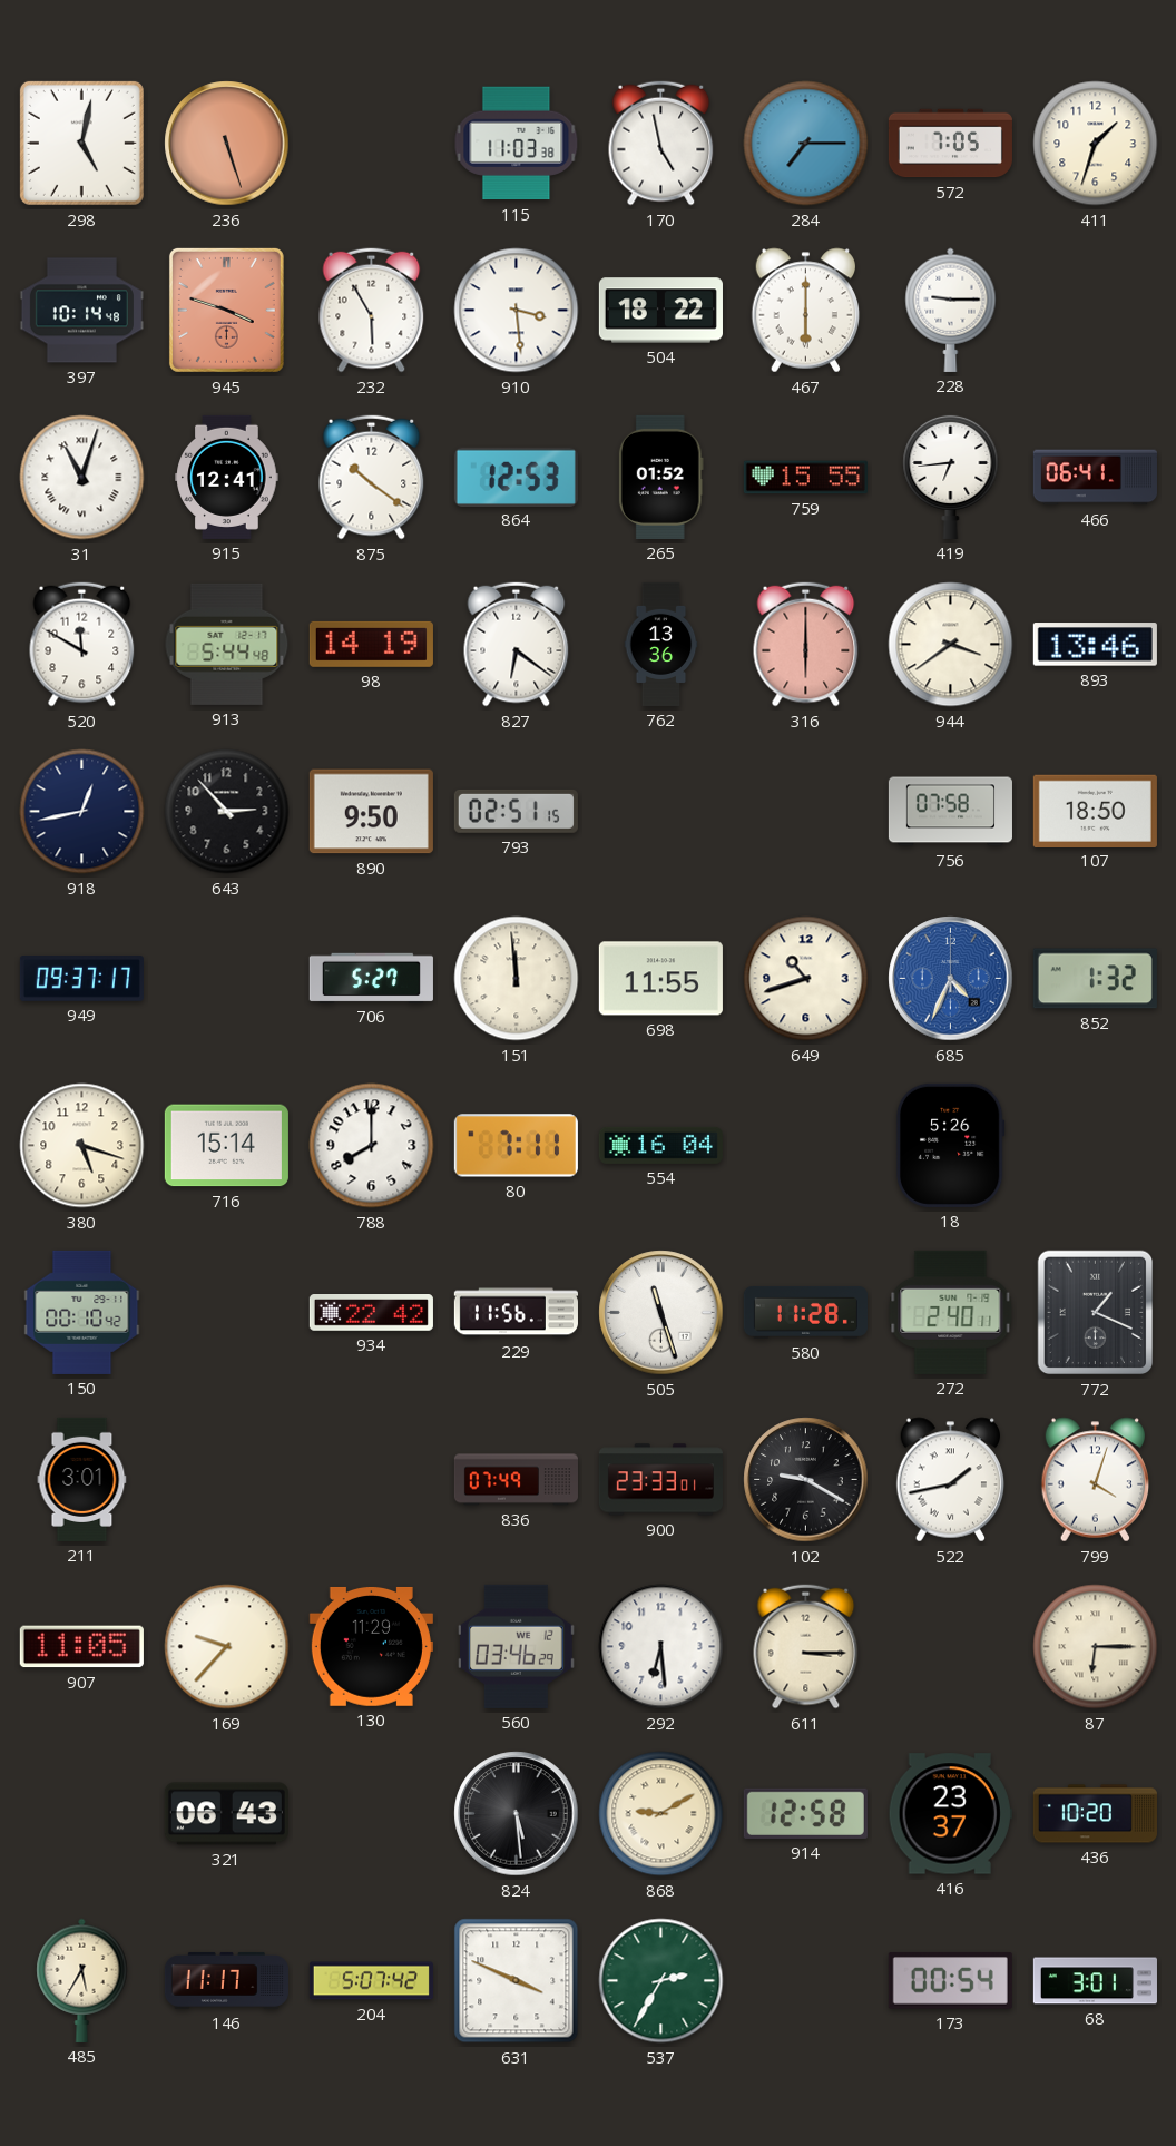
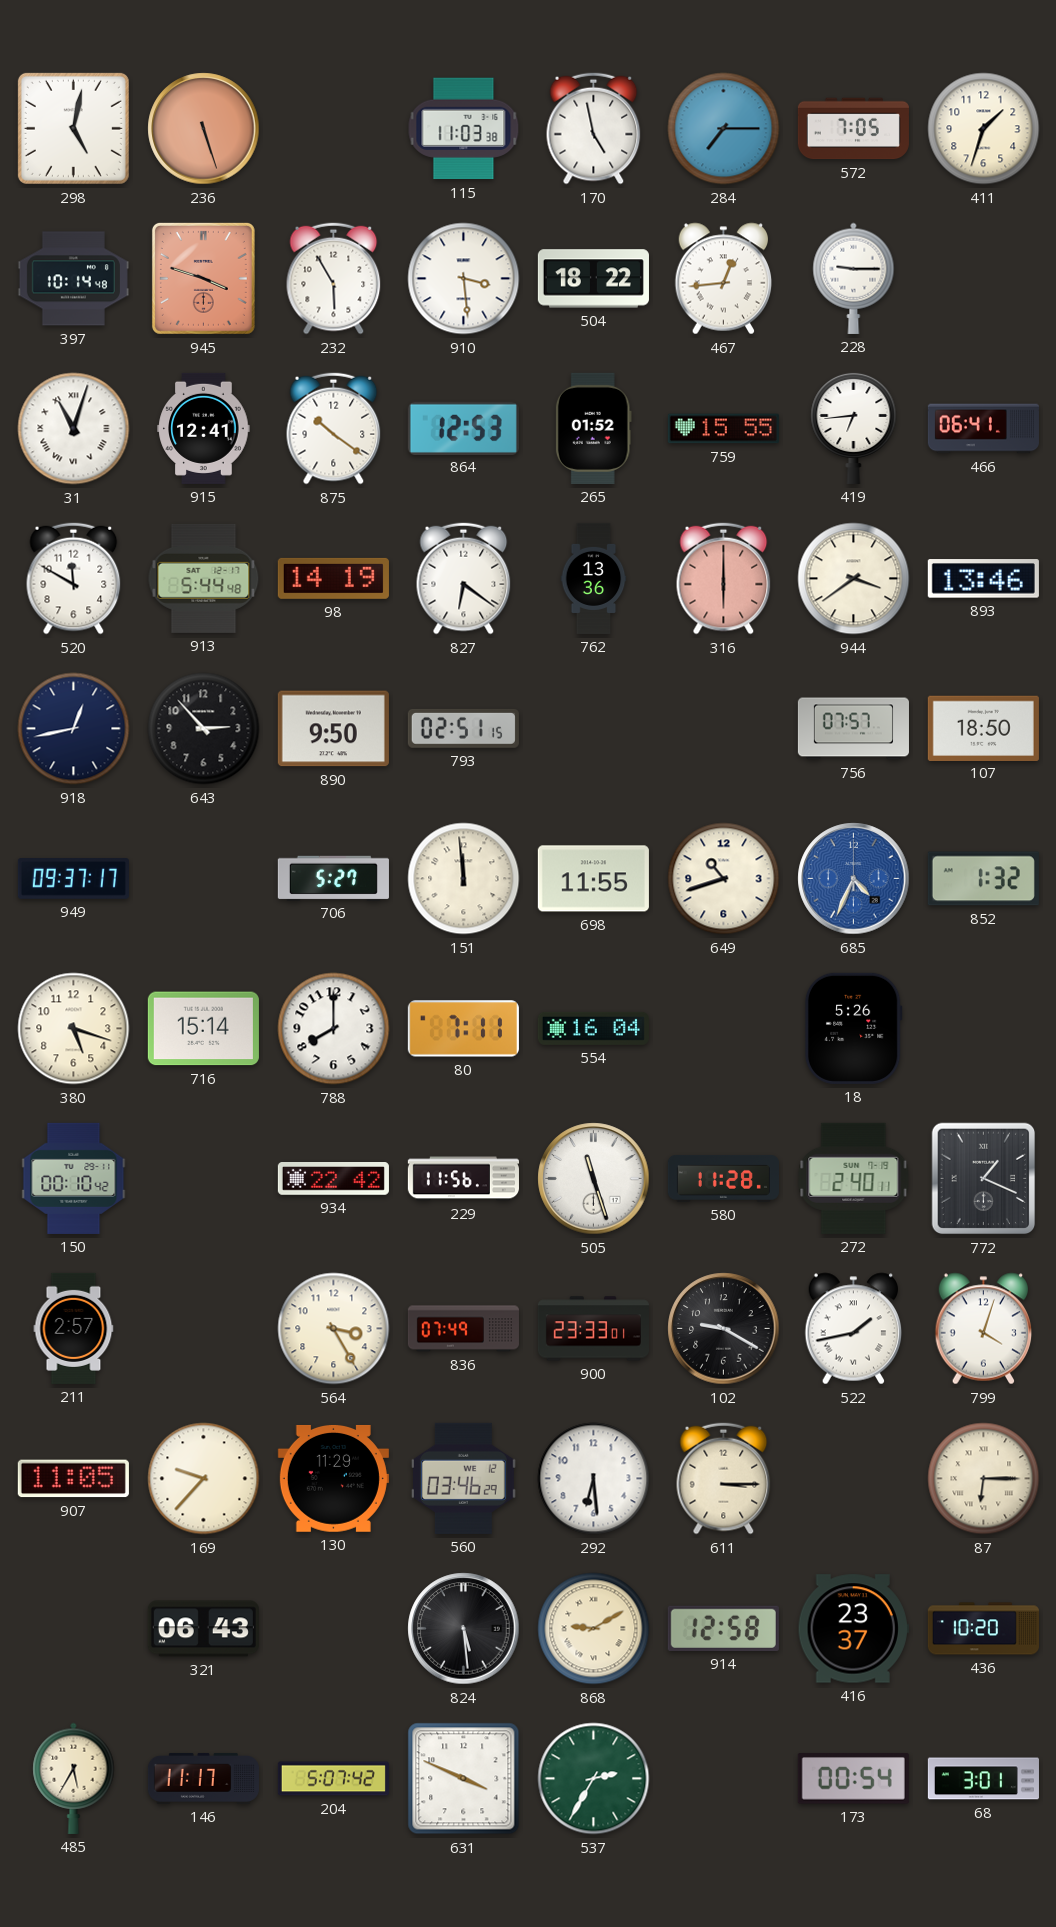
467: 6:00 -> 12:44
756: 07:58 -> 07:57
211: 3:01 -> 2:57
564: none -> 3:25
